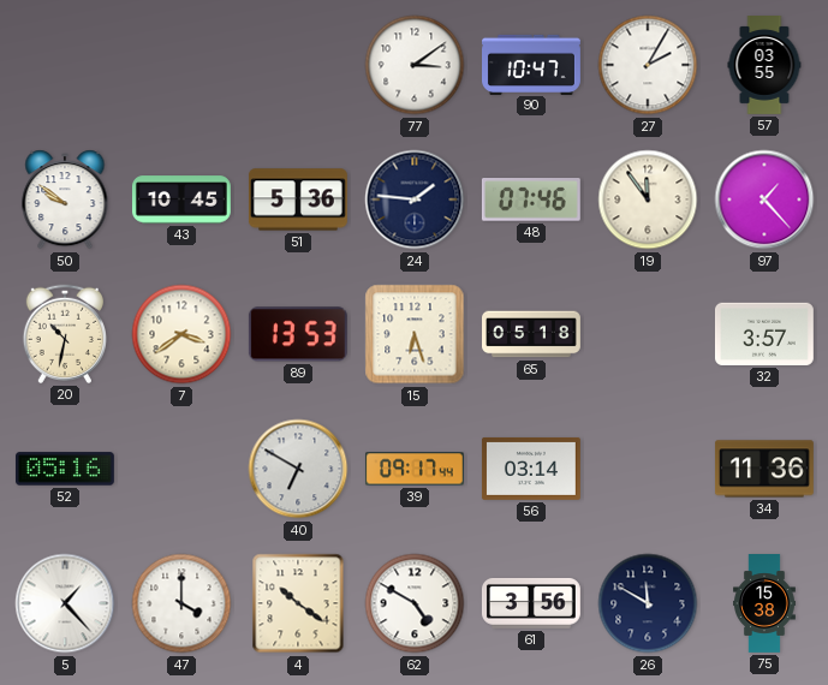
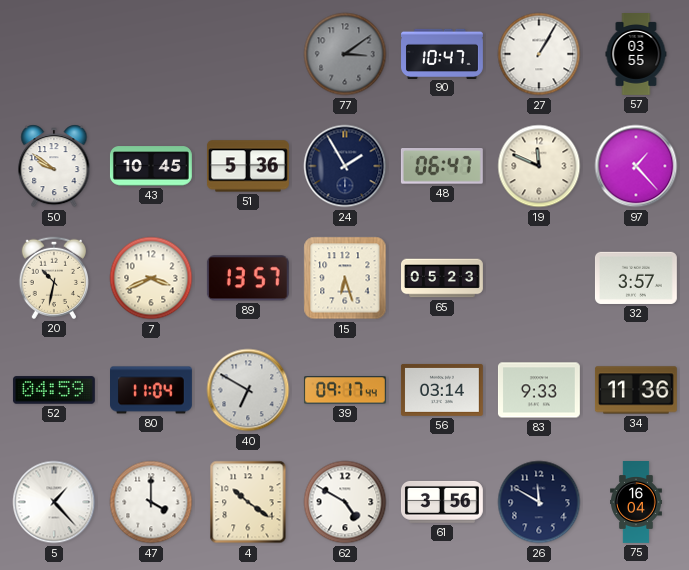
77 dial: white -> grey
27: 2:05 -> 1:05
24: 1:46 -> 1:55
48: 07:46 -> 06:47
19: 11:54 -> 11:49
7: 3:39 -> 3:41
89: 13:53 -> 13:57
65: 05:18 -> 05:23
52: 05:16 -> 04:59
80: none -> 11:04
83: none -> 9:33
75: 15:38 -> 16:04
